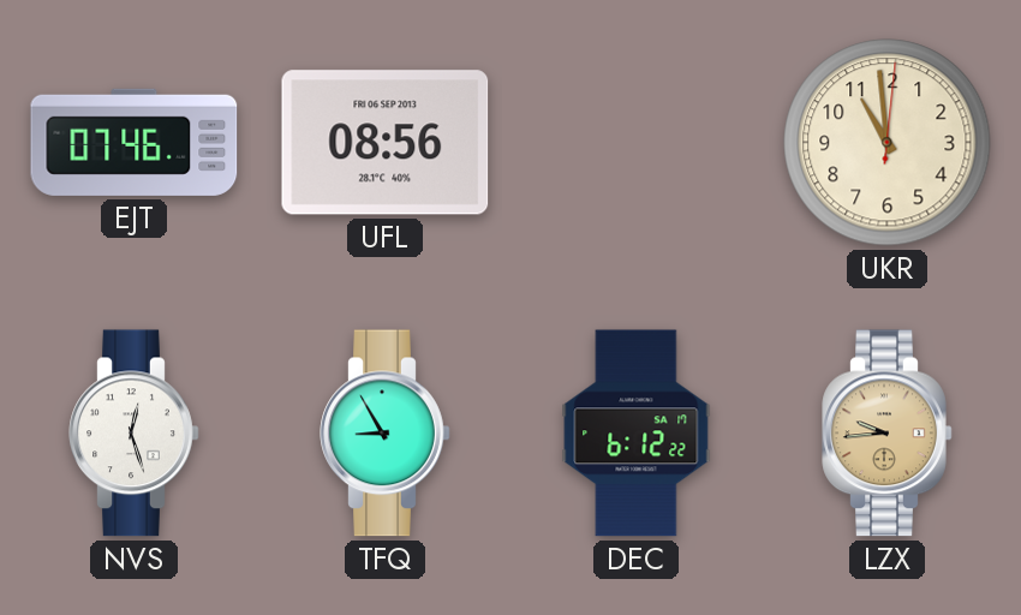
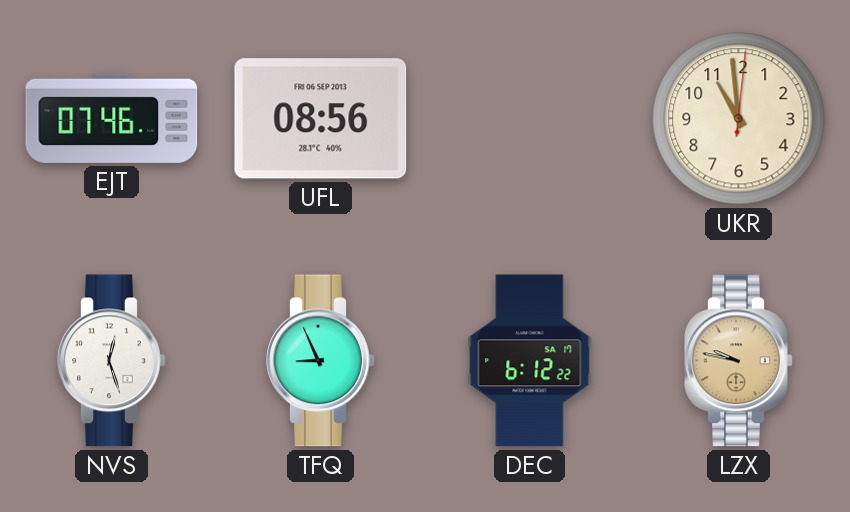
TFQ: 8:55 -> 8:56
LZX: 9:44 -> 9:47
